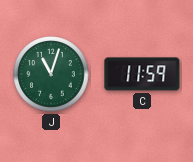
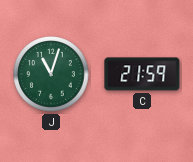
C: 11:59 -> 21:59
